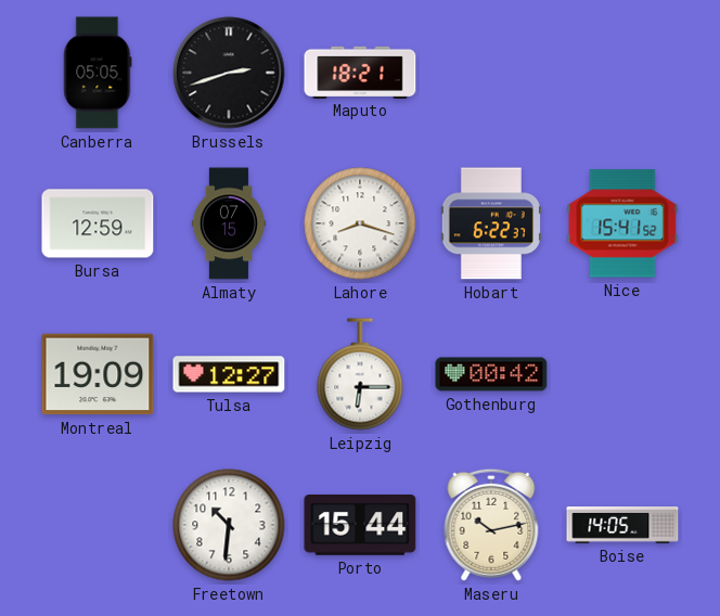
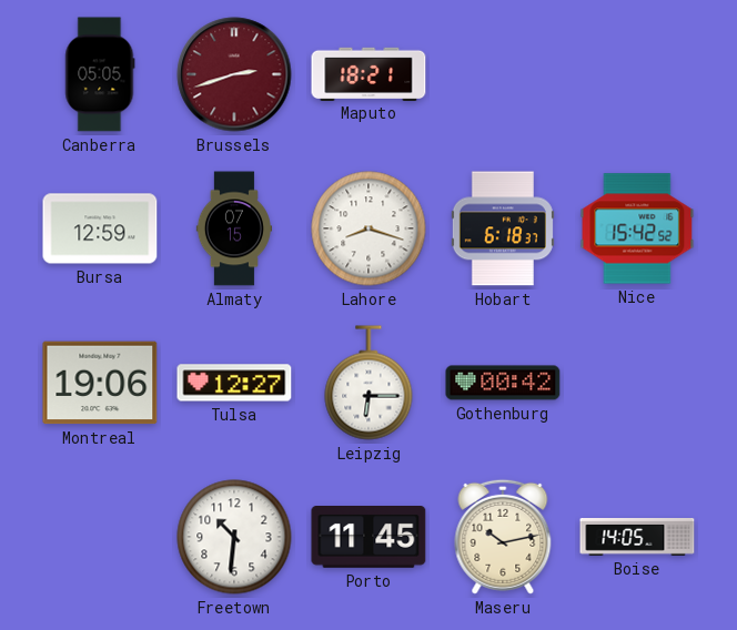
Brussels dial: black -> burgundy
Hobart: 6:22 -> 6:18
Nice: 15:41 -> 15:42
Montreal: 19:09 -> 19:06
Porto: 15:44 -> 11:45
